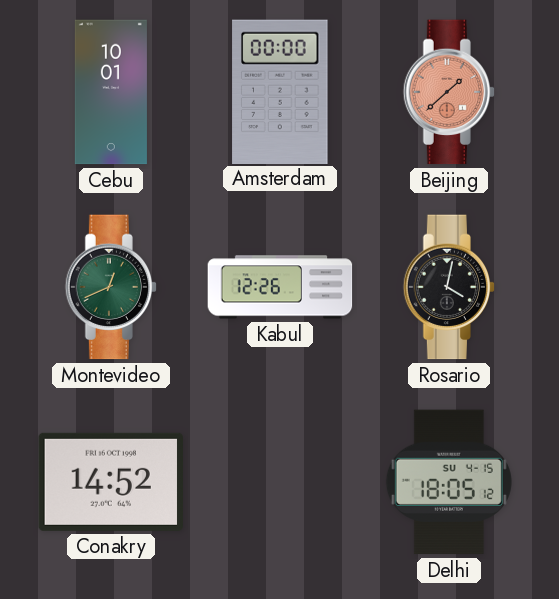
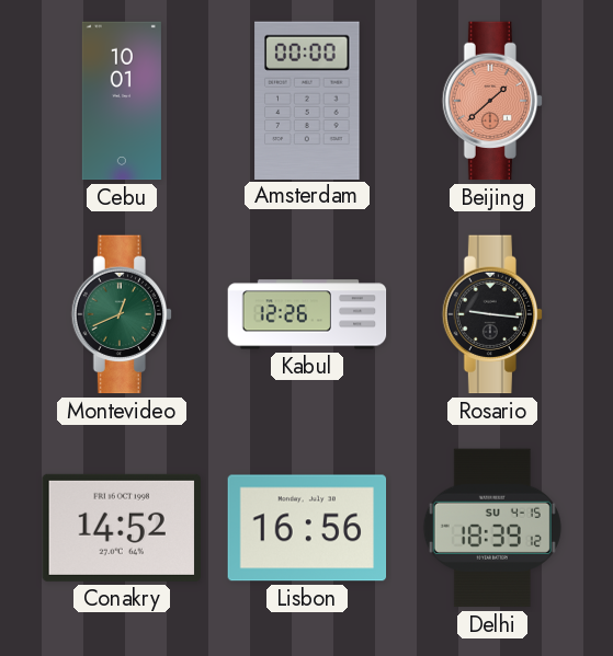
Rosario: 4:02 -> 9:16
Lisbon: none -> 16:56
Delhi: 18:05 -> 18:39
